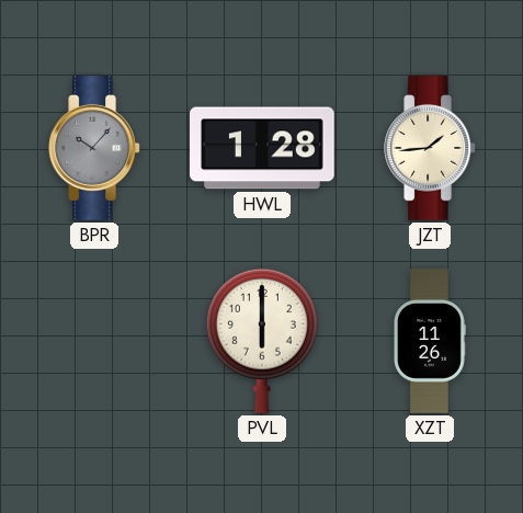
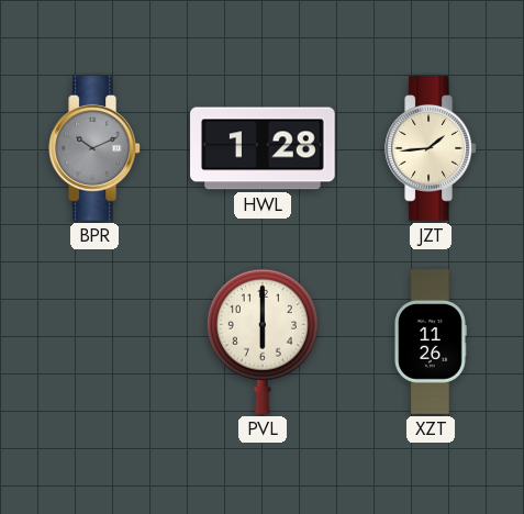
BPR: 10:07 -> 10:11
